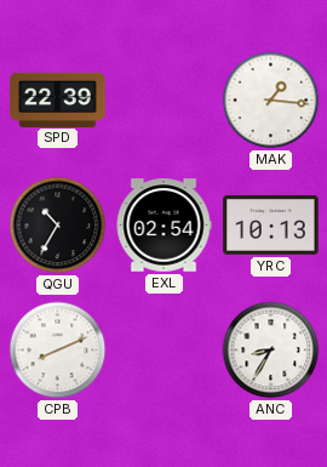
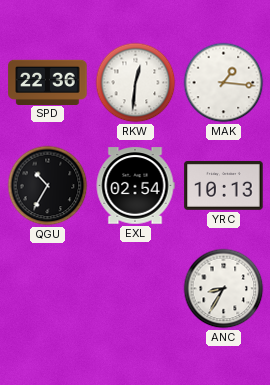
SPD: 22:39 -> 22:36
RKW: none -> 12:31
CPB: 8:11 -> none
